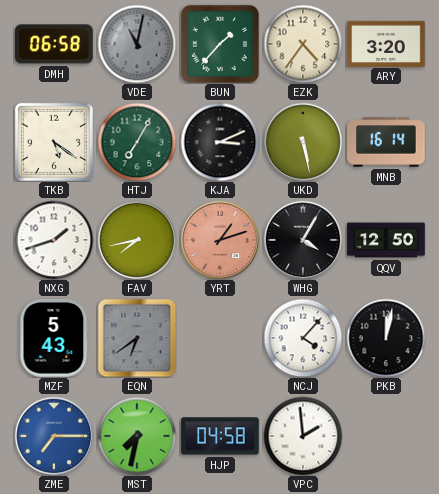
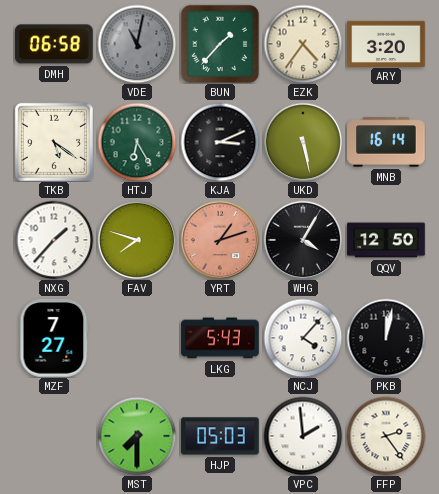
HTJ: 7:05 -> 6:25
NXG: 1:42 -> 1:37
FAV: 7:43 -> 7:48
MZF: 5:43 -> 7:27
EQN: 6:39 -> none
LKG: none -> 5:43
ZME: 7:15 -> none
MST: 7:32 -> 7:30
HJP: 04:58 -> 05:03
FFP: none -> 2:24
